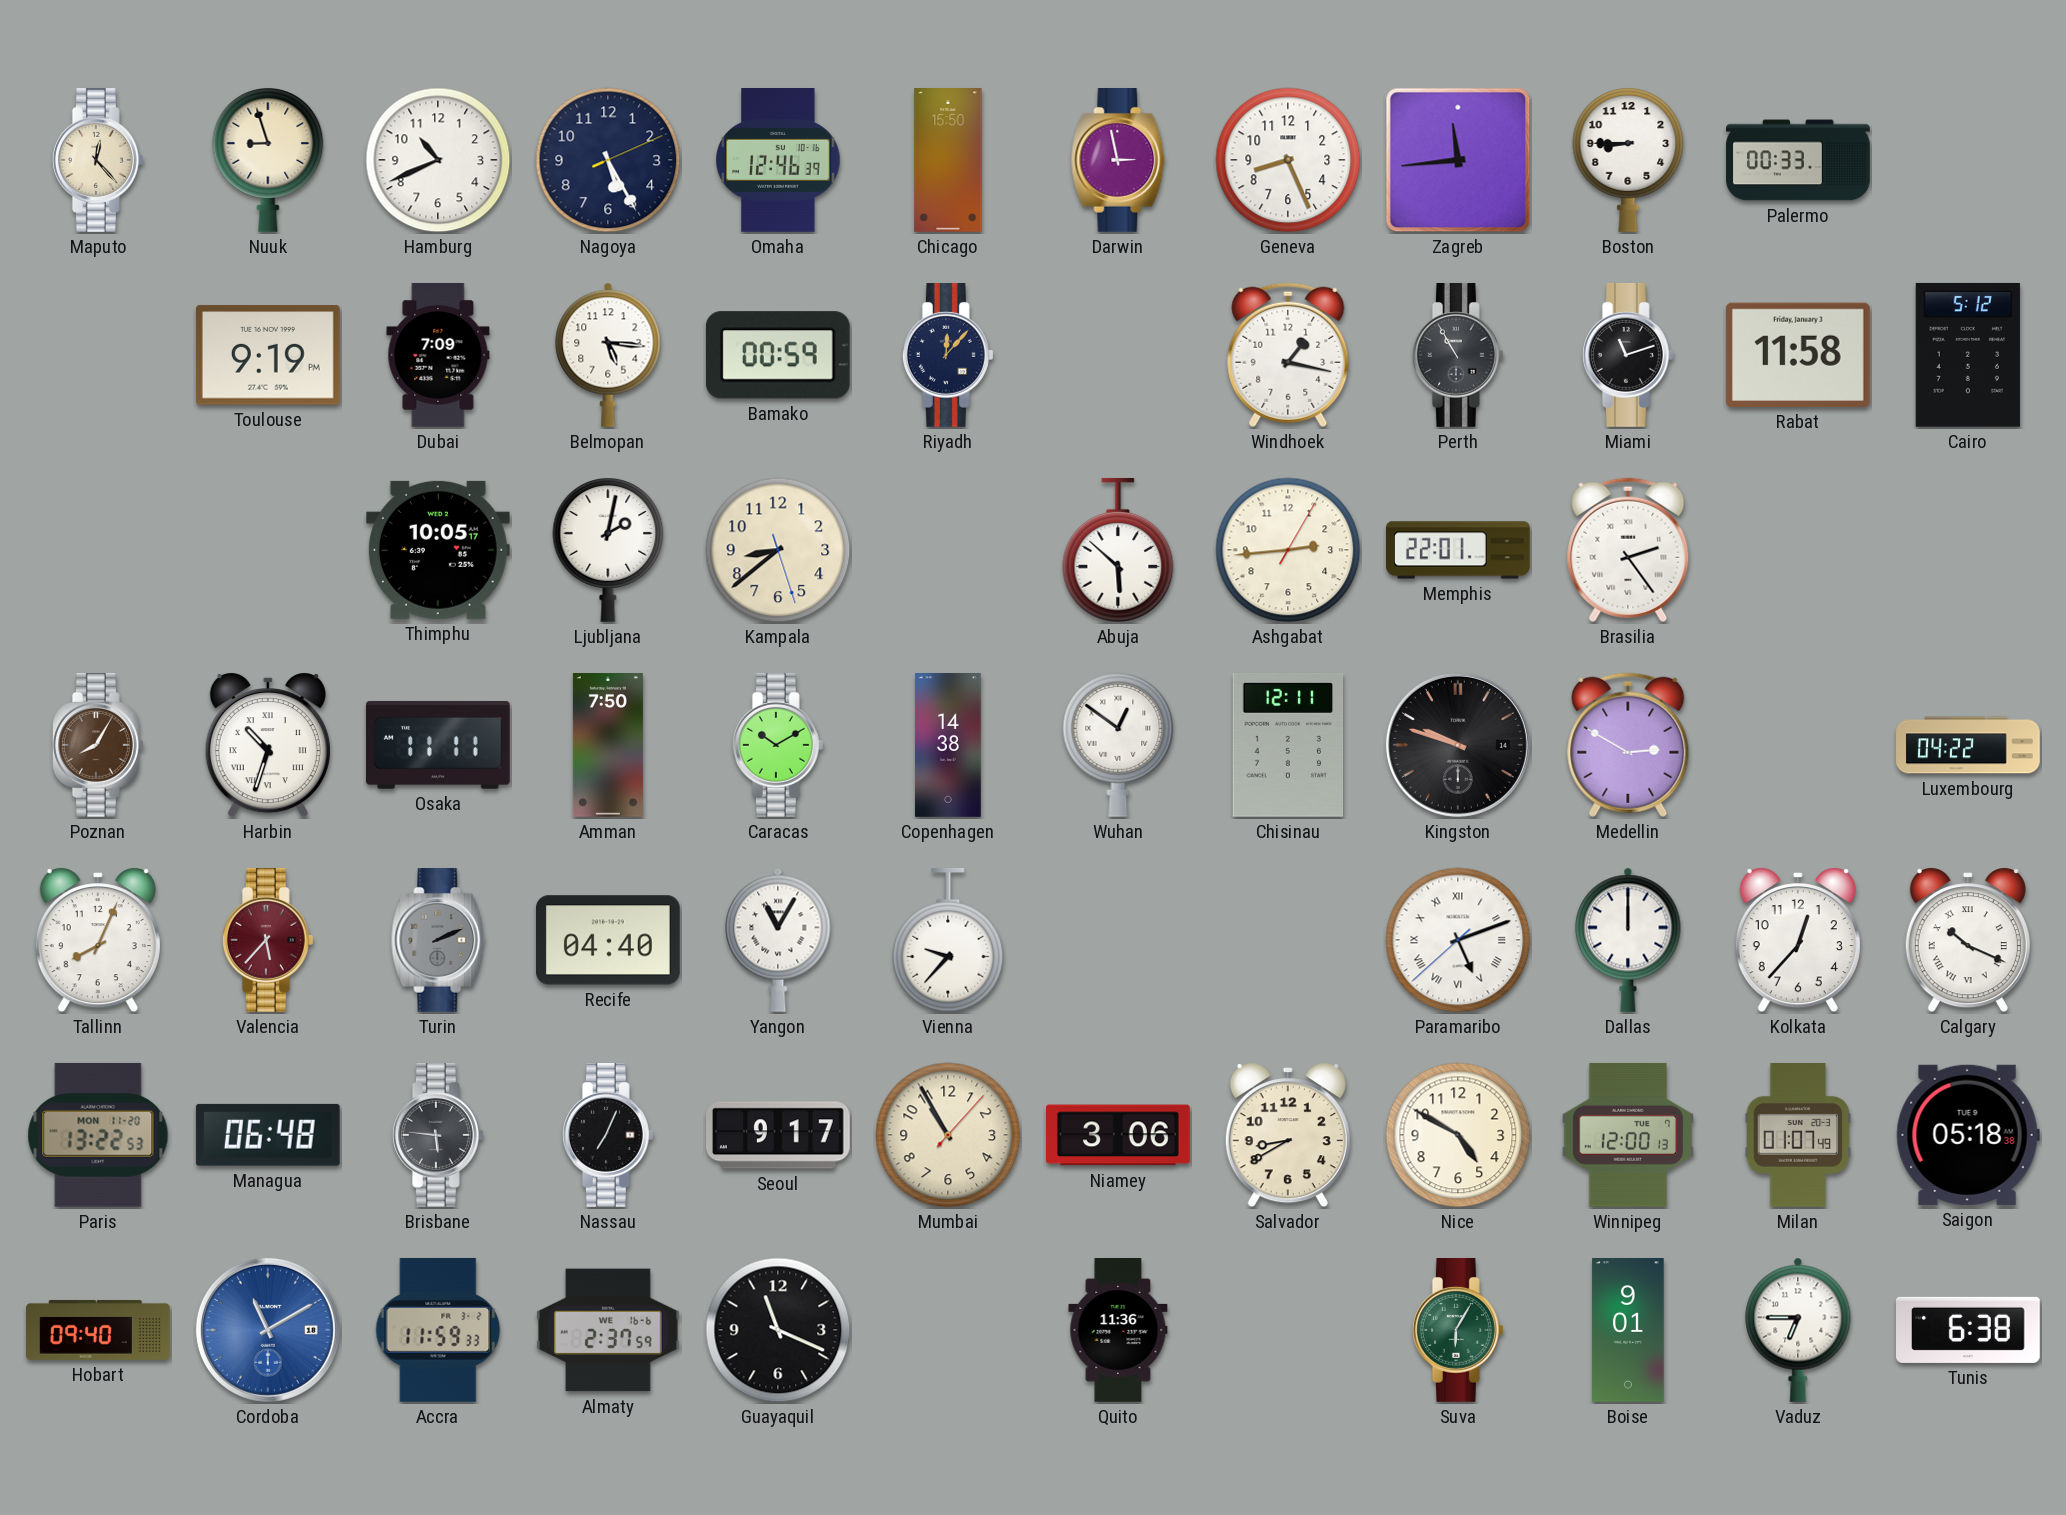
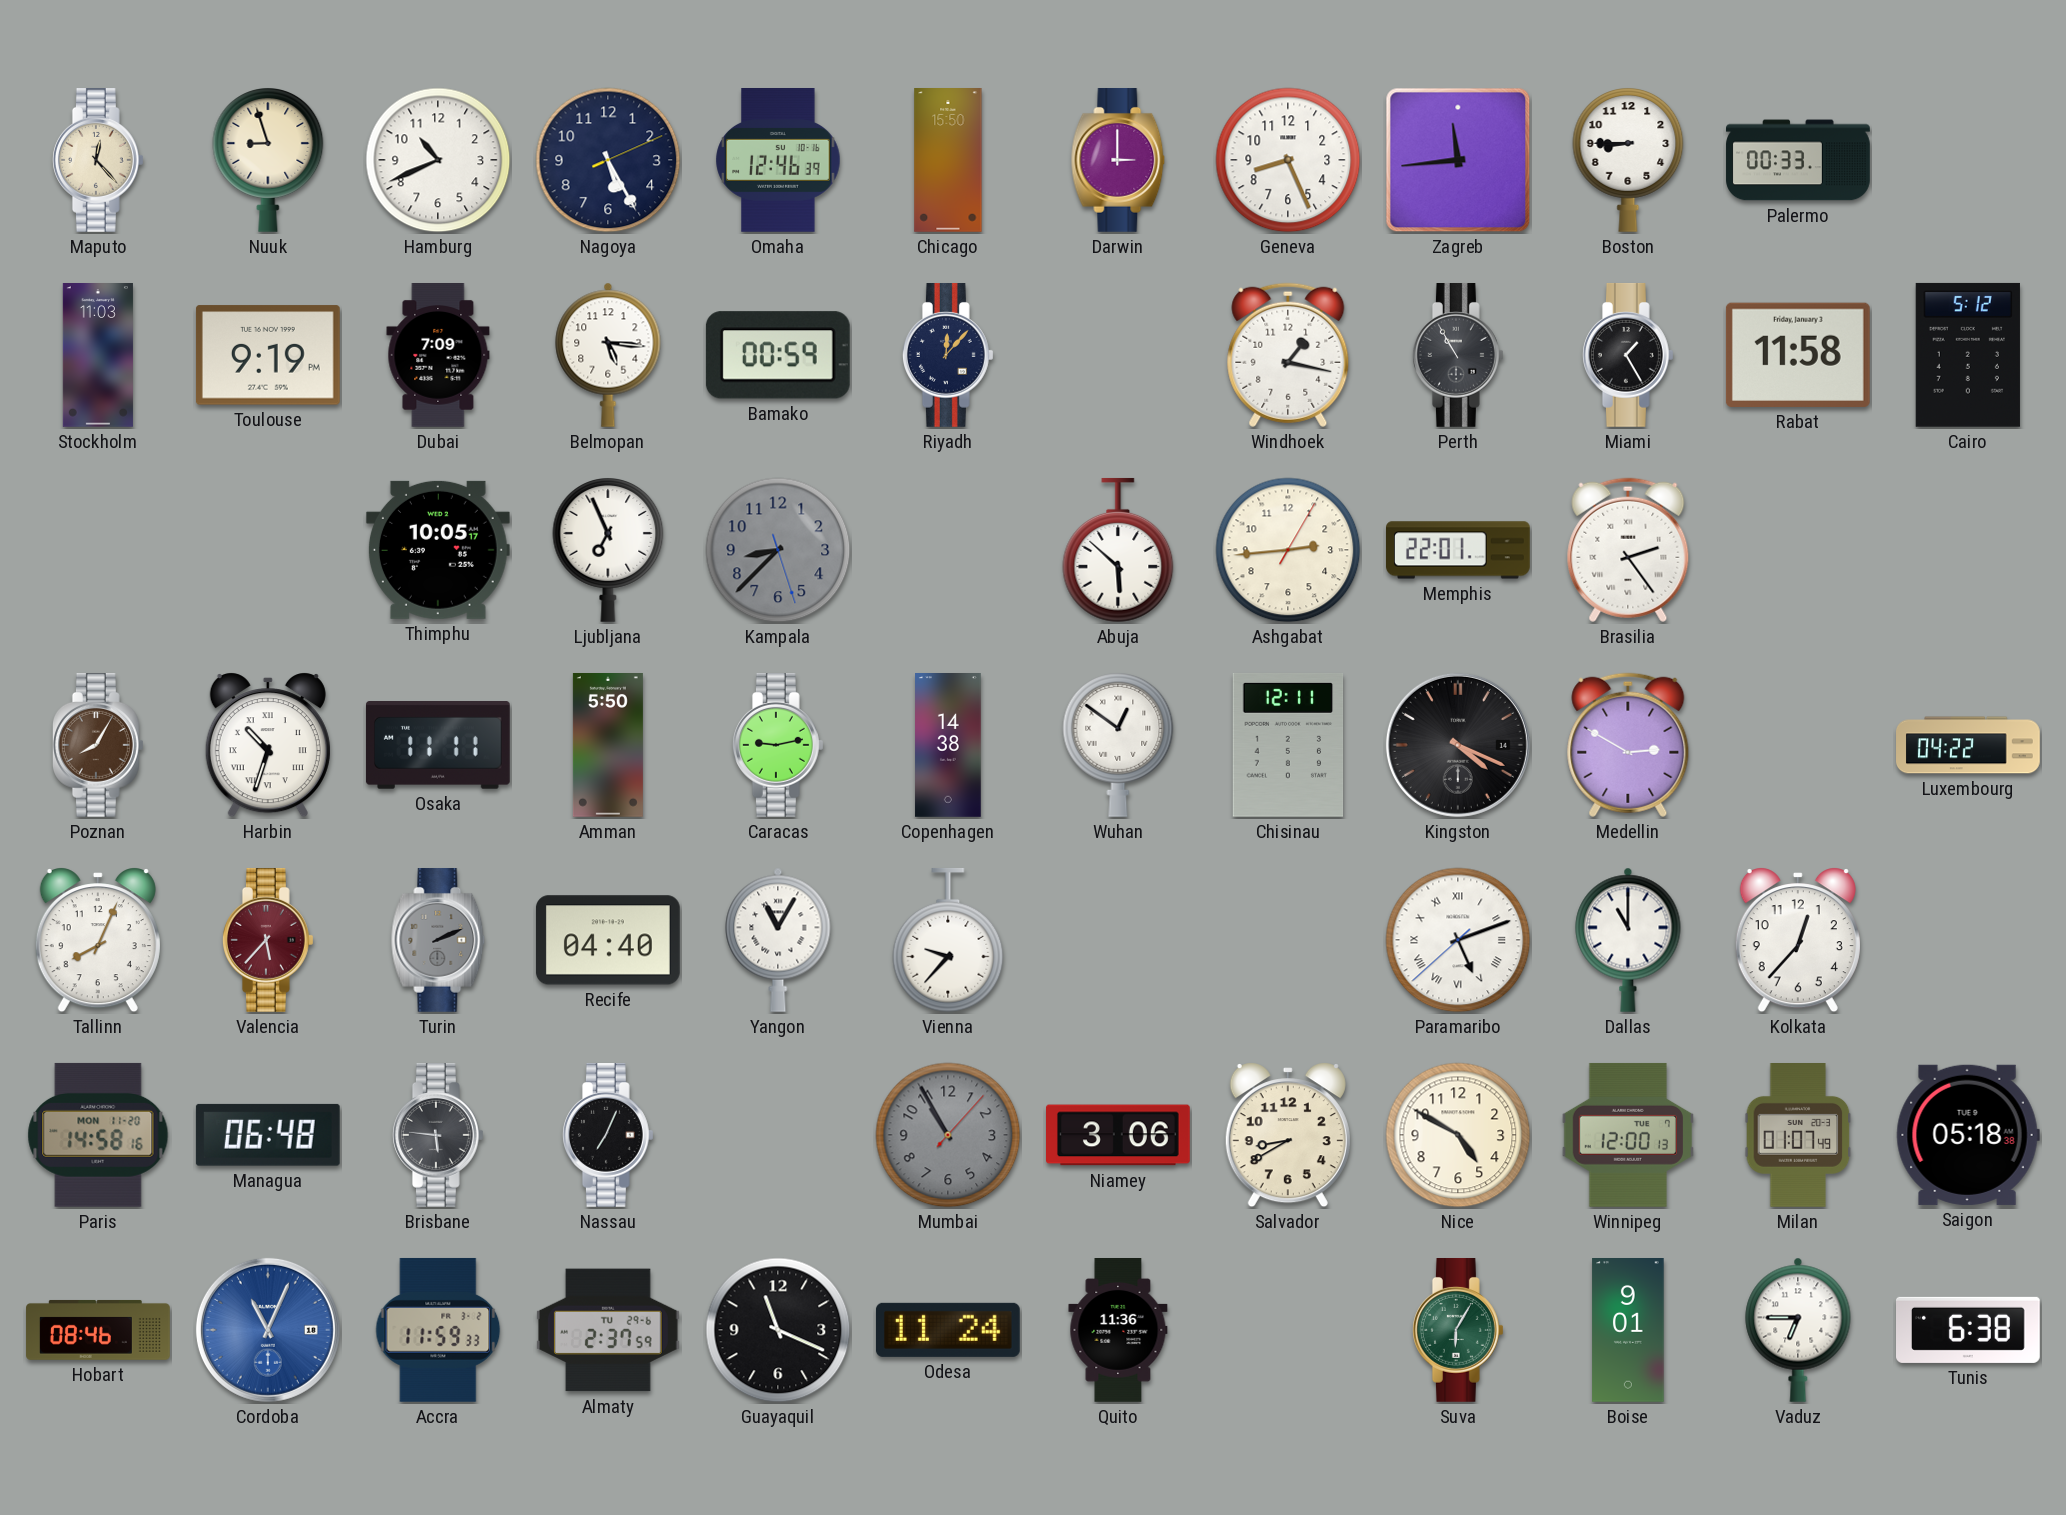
Darwin: 2:58 -> 3:00
Stockholm: none -> 11:03
Miami: 11:12 -> 1:25
Ljubljana: 2:02 -> 6:56
Kampala: 8:38 -> 8:37
Kampala dial: cream -> grey
Amman: 7:50 -> 5:50
Caracas: 10:10 -> 9:13
Kingston: 9:48 -> 4:19
Dallas: 12:00 -> 11:00
Calgary: 10:19 -> none
Paris: 13:22 -> 14:58
Seoul: 9:17 -> none
Mumbai dial: cream -> grey
Hobart: 09:40 -> 08:46
Cordoba: 11:10 -> 11:04
Almaty date: WE 16-6 -> TU 29-6
Odesa: none -> 11:24
